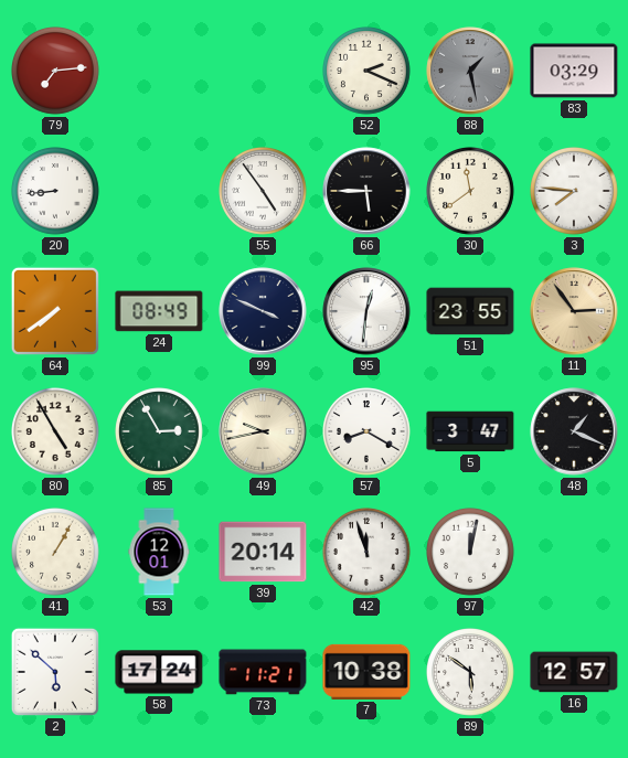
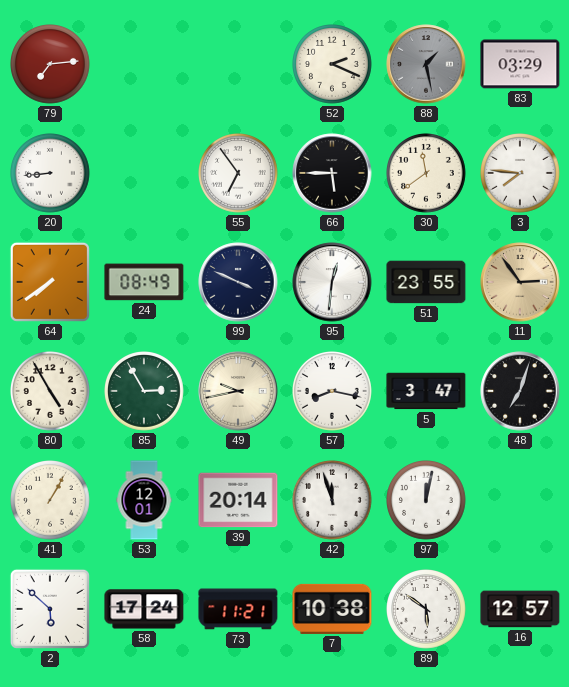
55: 4:54 -> 6:54
57: 8:20 -> 8:17
48: 1:19 -> 7:03
